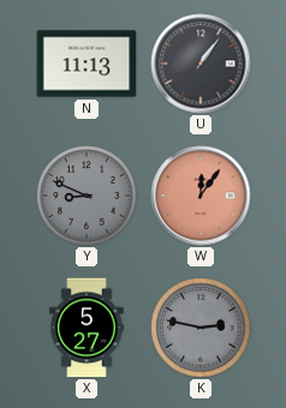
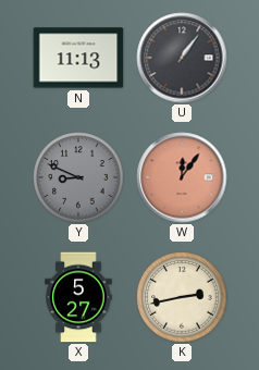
K: 2:47 -> 2:43
K dial: grey -> cream
